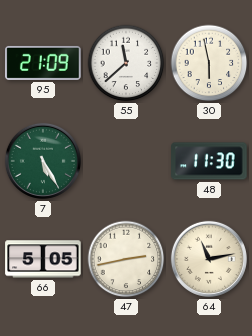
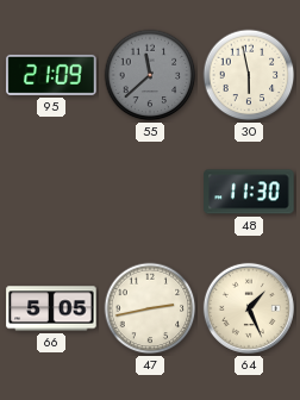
55 dial: white -> grey
7: 5:25 -> none
64: 11:13 -> 1:26
